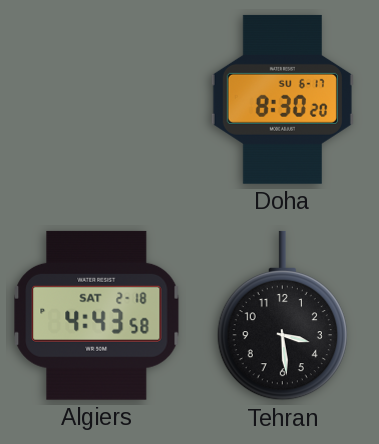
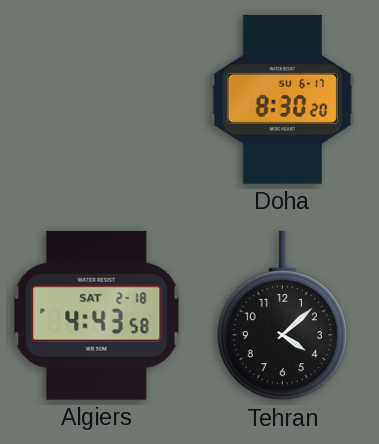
Tehran: 3:29 -> 4:08
